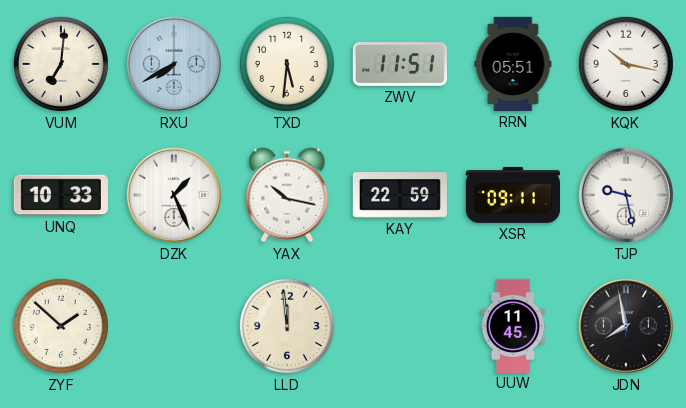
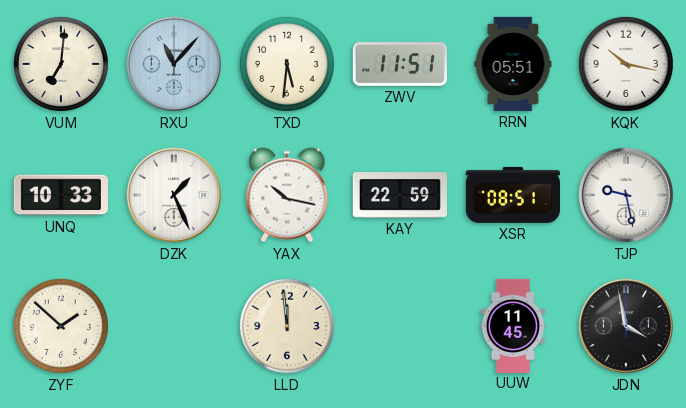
RXU: 7:40 -> 11:07
XSR: 09:11 -> 08:51
JDN: 7:58 -> 3:58
